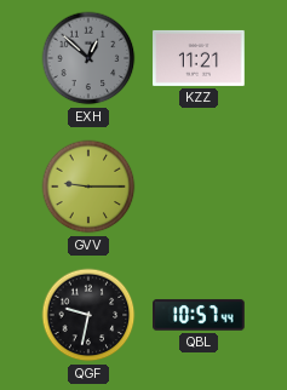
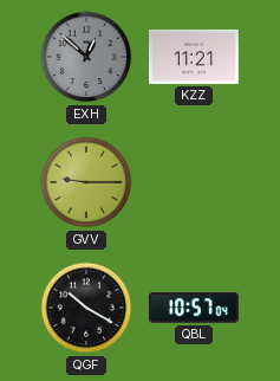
QGF: 9:32 -> 10:20
QBL: 10:57:44 -> 10:57:04
